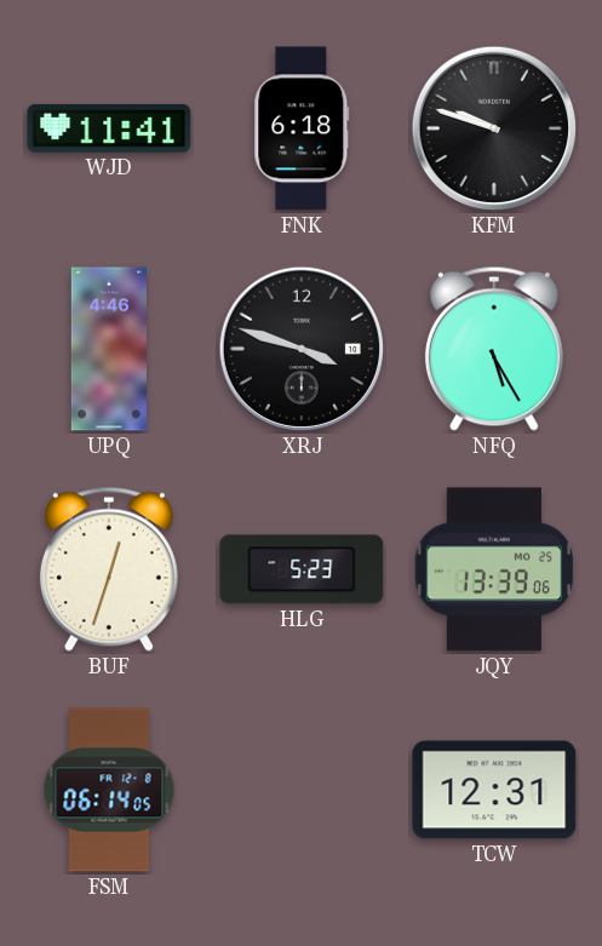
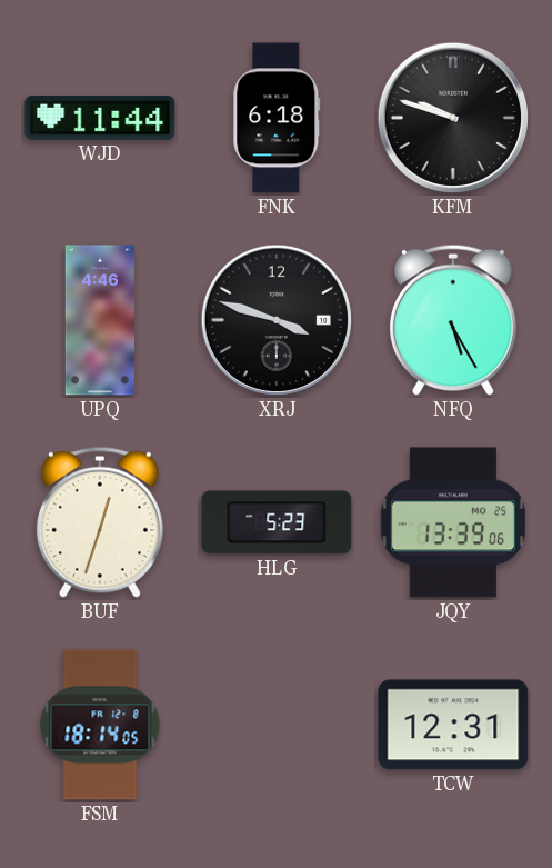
WJD: 11:41 -> 11:44
FSM: 06:14 -> 18:14
